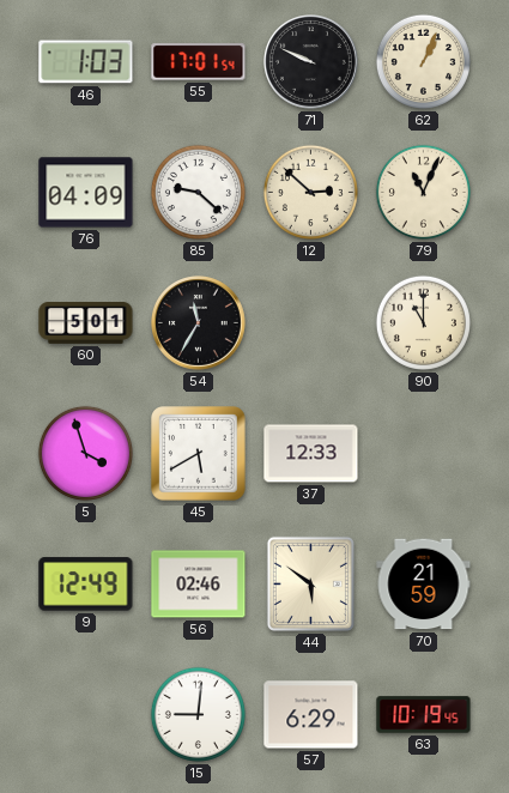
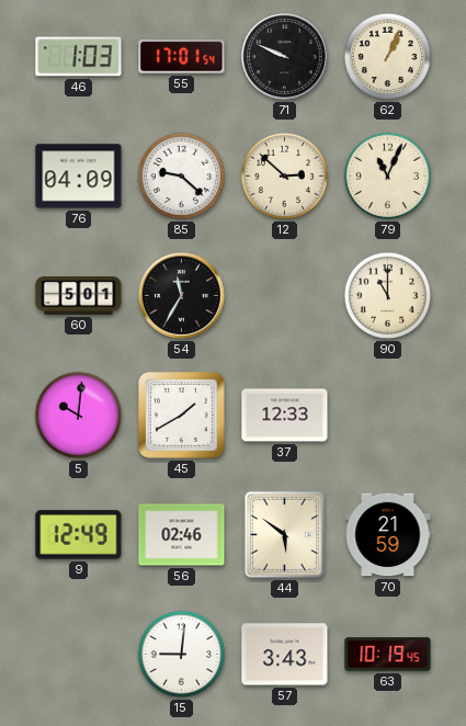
5: 3:57 -> 10:01
45: 5:40 -> 1:40
57: 6:29 -> 3:43
